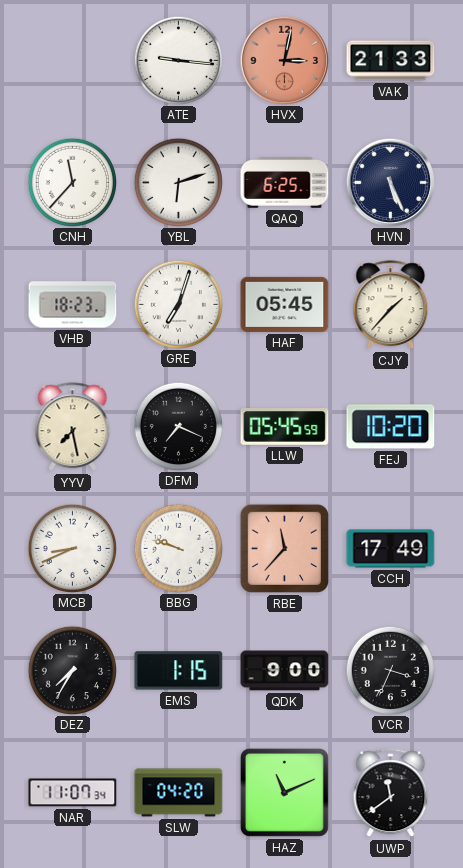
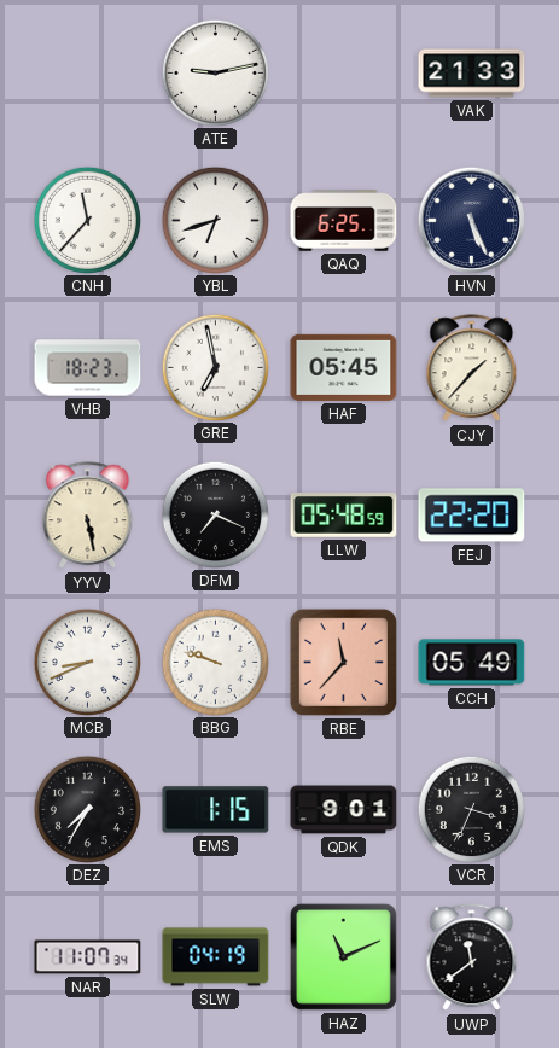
ATE: 9:16 -> 9:13
HVX: 3:02 -> none
YBL: 6:12 -> 6:42
GRE: 7:03 -> 6:58
YYV: 7:28 -> 5:28
LLW: 05:45 -> 05:48
FEJ: 10:20 -> 22:20
CCH: 17:49 -> 05:49
QDK: 9:00 -> 9:01
SLW: 04:20 -> 04:19
